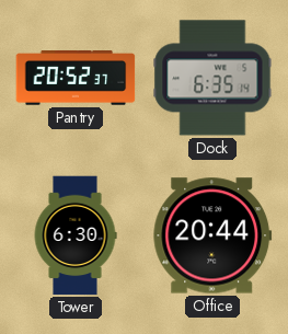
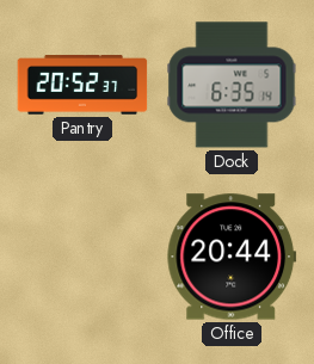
Tower: 6:30 -> none
